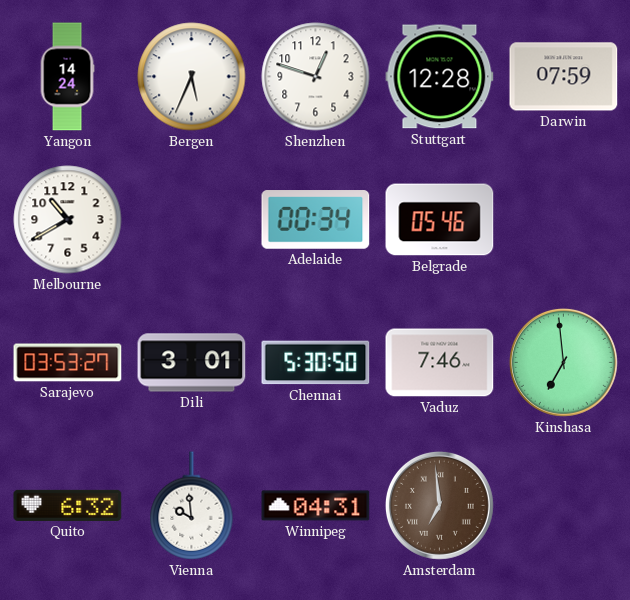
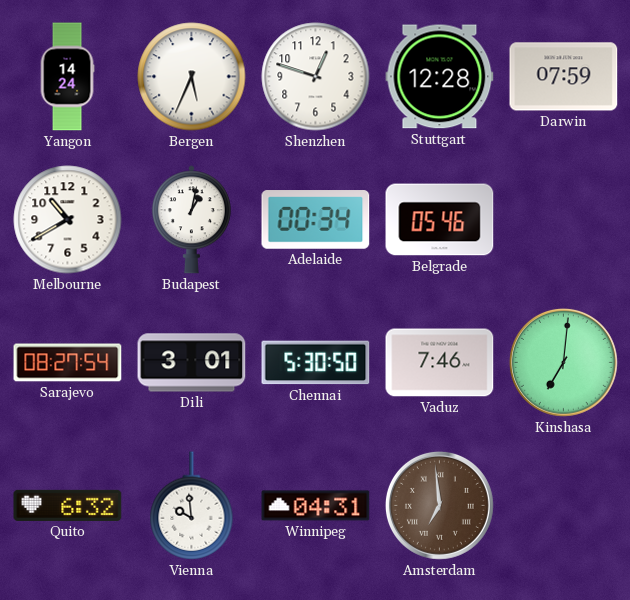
Budapest: none -> 1:02
Sarajevo: 03:53 -> 08:27
Kinshasa: 6:59 -> 7:01
